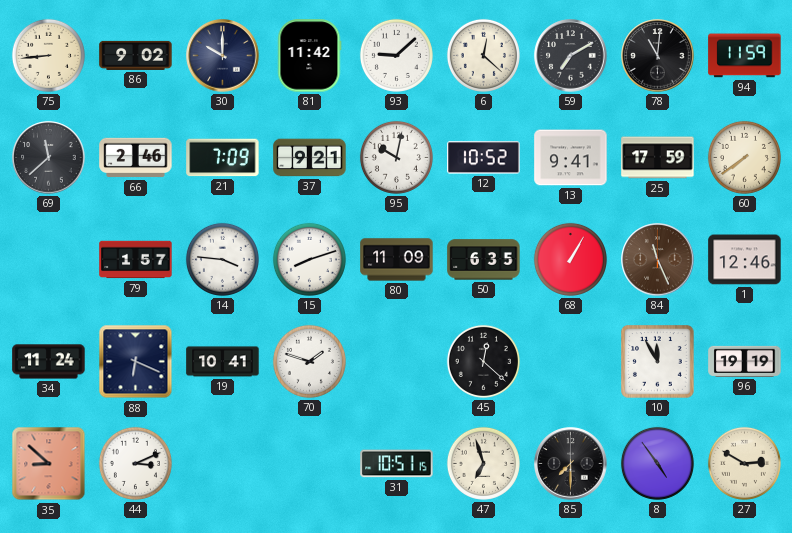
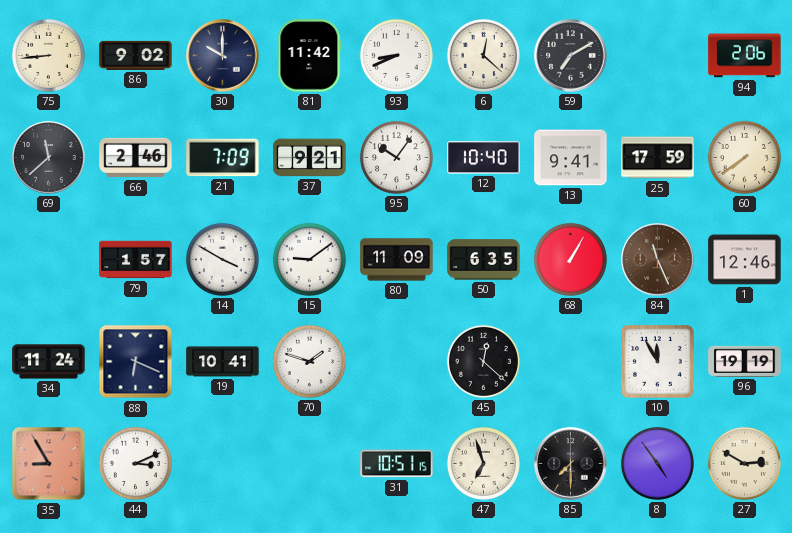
93: 9:08 -> 8:41
78: 11:01 -> none
94: 11:59 -> 2:06
95: 10:02 -> 10:06
12: 10:52 -> 10:40
14: 3:46 -> 3:50
15: 8:12 -> 9:09
35: 8:52 -> 8:55
